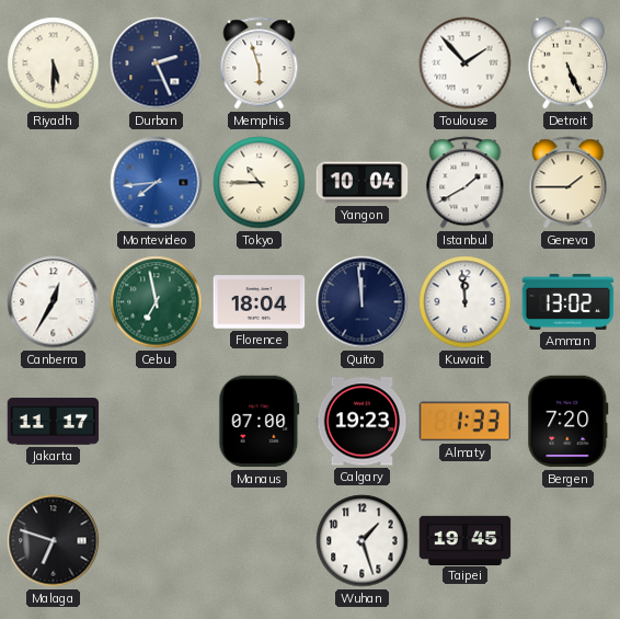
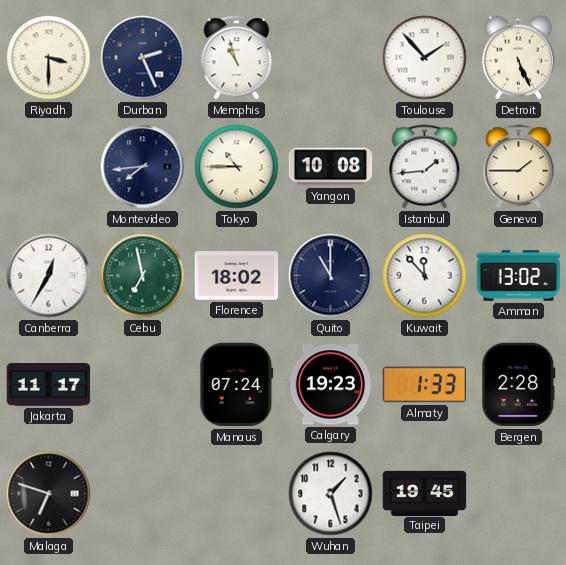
Riyadh: 5:30 -> 3:30
Memphis: 5:57 -> 10:57
Montevideo dial: blue -> navy
Yangon: 10:04 -> 10:08
Istanbul: 1:40 -> 1:44
Florence: 18:04 -> 18:02
Quito: 11:59 -> 11:00
Kuwait: 11:59 -> 11:53
Manaus: 07:00 -> 07:24
Bergen: 7:20 -> 2:28
